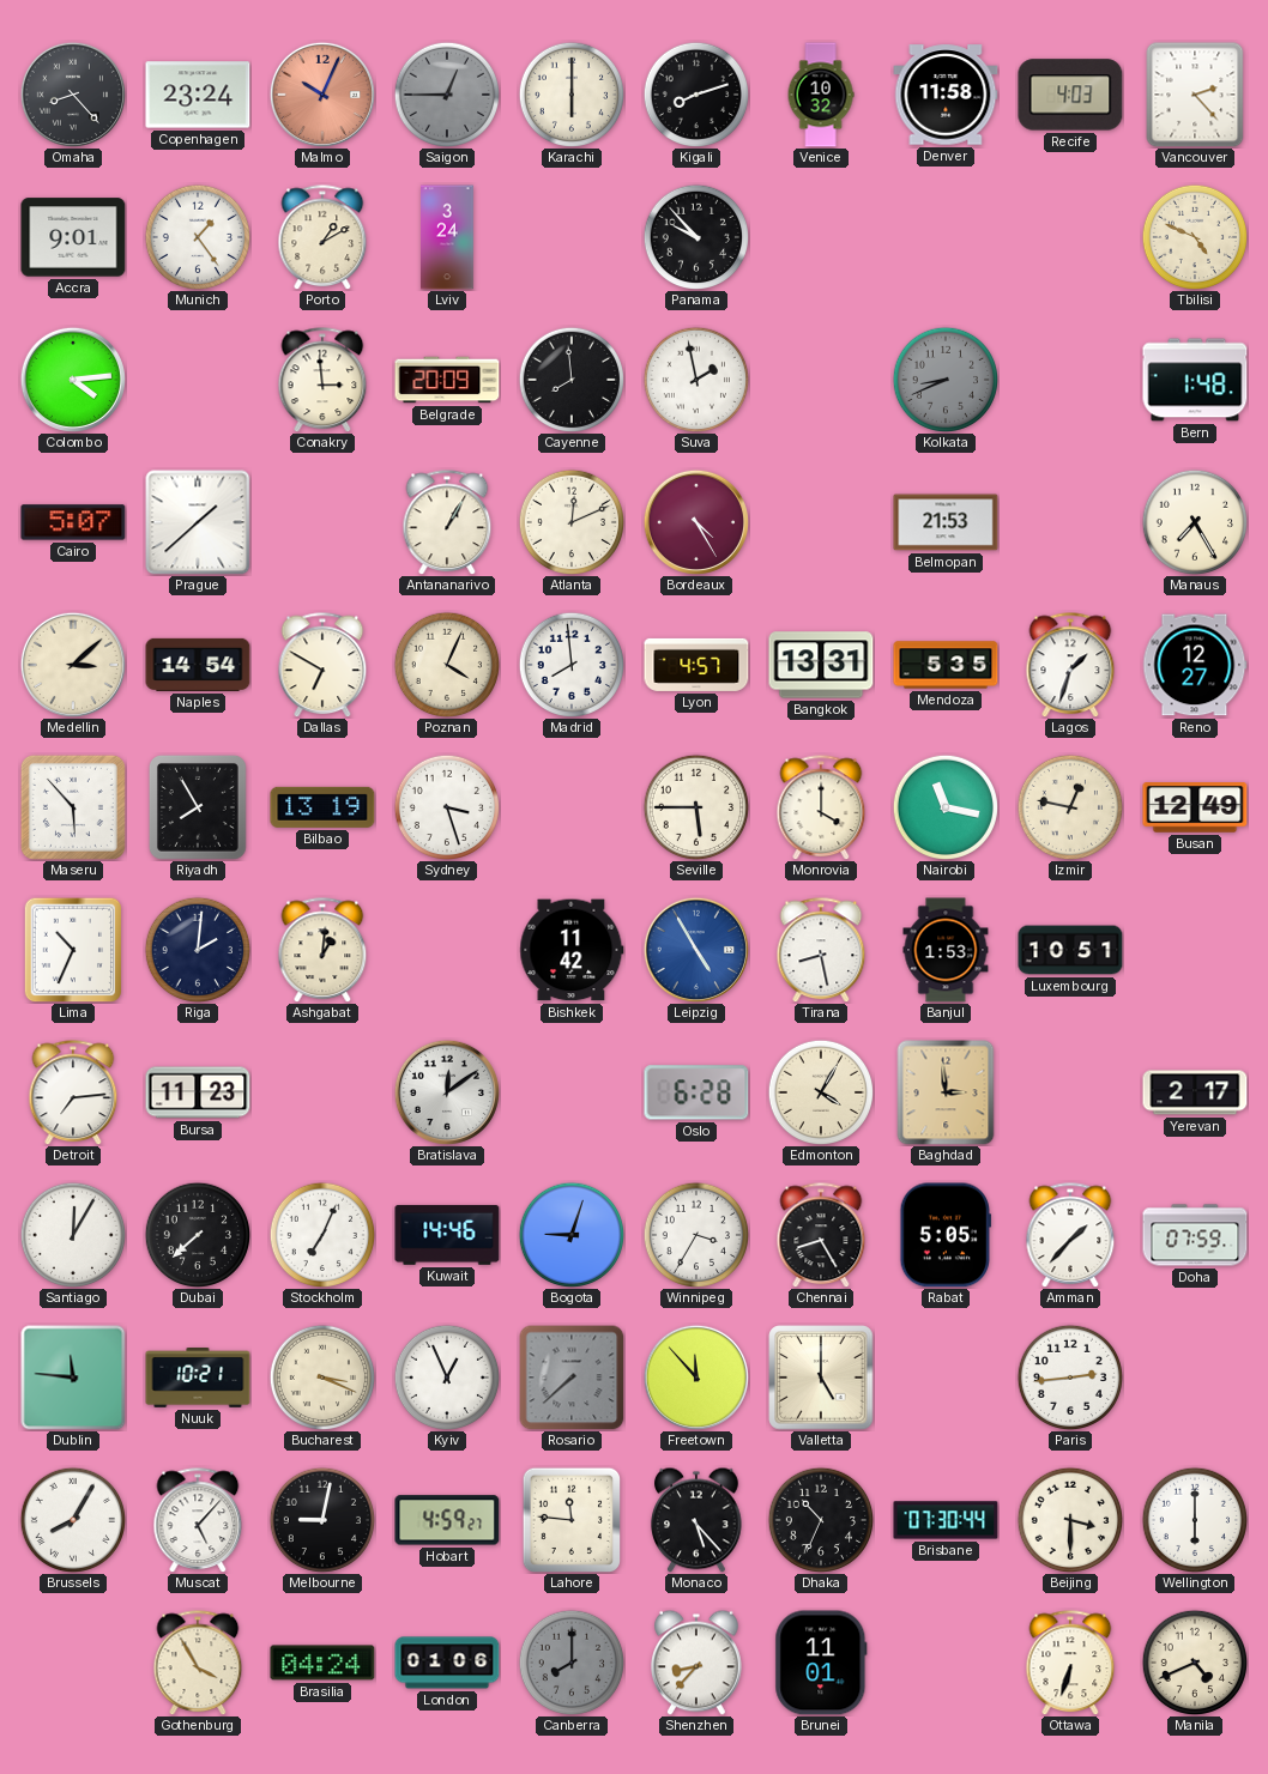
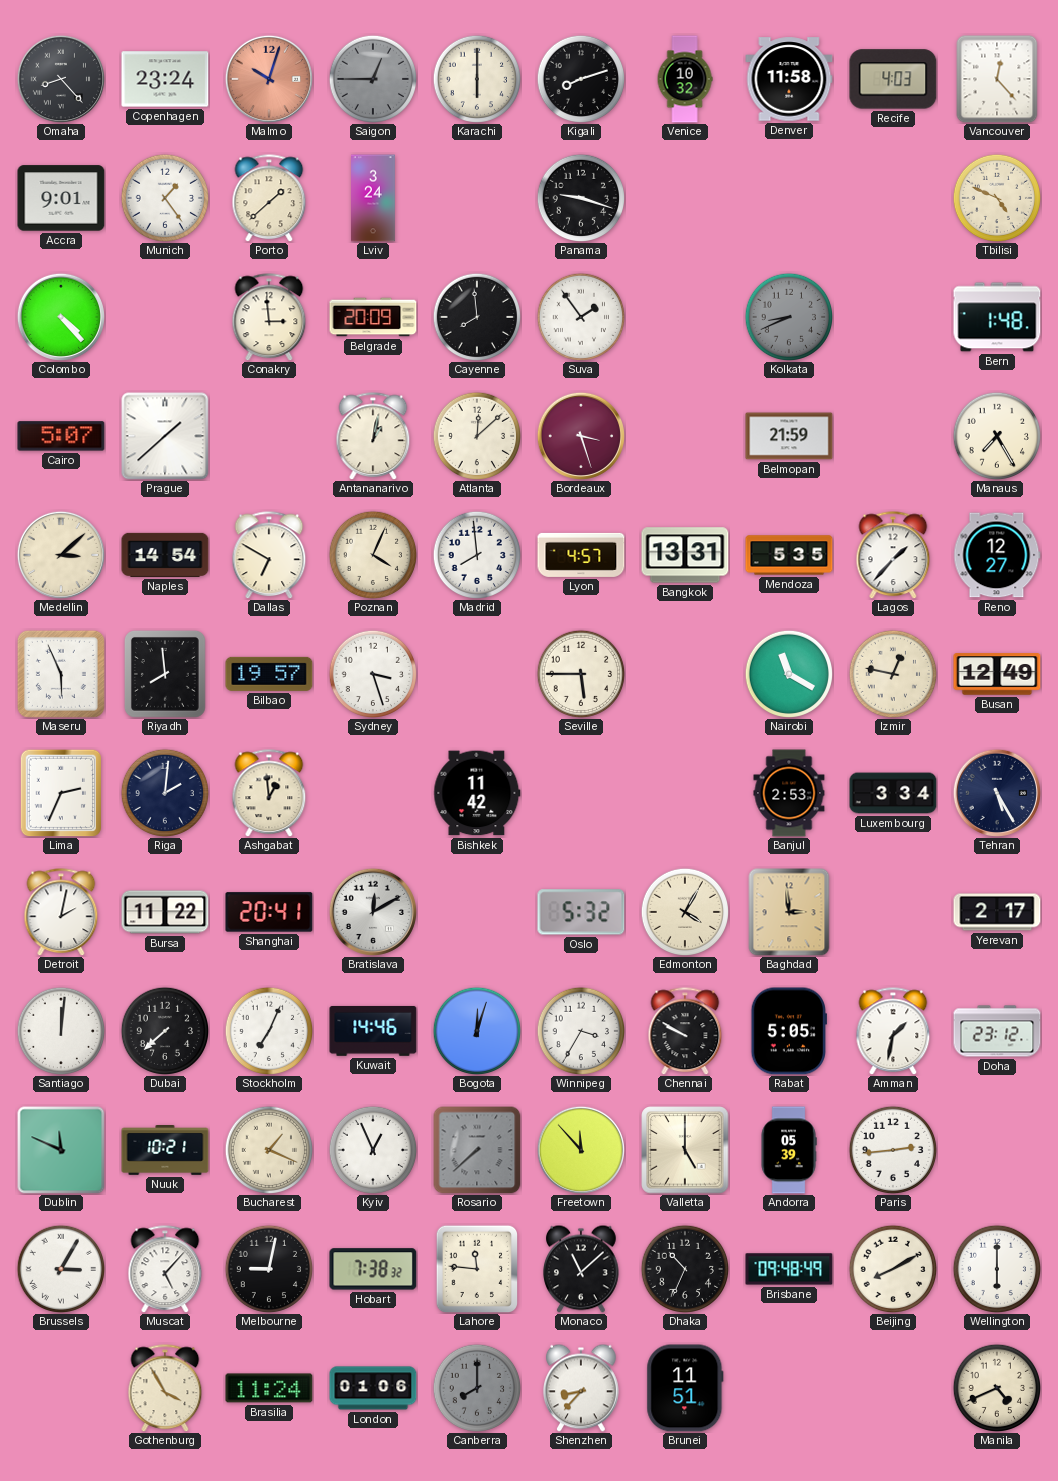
Malmo: 10:04 -> 10:03
Vancouver: 2:23 -> 12:23
Porto: 1:10 -> 1:38
Panama: 9:53 -> 9:18
Colombo: 4:14 -> 4:23
Suva: 1:58 -> 1:54
Antananarivo: 1:05 -> 1:02
Atlanta: 12:11 -> 12:08
Bordeaux: 4:25 -> 3:27
Belmopan: 21:53 -> 21:59
Lagos: 1:33 -> 1:37
Maseru: 5:53 -> 5:56
Riyadh: 7:55 -> 7:59
Bilbao: 13:19 -> 19:57
Monrovia: 4:00 -> none
Nairobi: 11:17 -> 11:20
Lima: 10:34 -> 2:34
Ashgabat: 1:01 -> 12:59
Leipzig: 4:55 -> none
Tirana: 8:28 -> none
Banjul: 1:53 -> 2:53
Luxembourg: 10:51 -> 3:34
Tehran: none -> 5:25
Detroit: 7:14 -> 2:02
Bursa: 11:23 -> 11:22
Shanghai: none -> 20:41
Bratislava: 12:09 -> 12:10
Oslo: 6:28 -> 5:32
Santiago: 12:05 -> 12:01
Bogota: 9:03 -> 12:03
Chennai: 8:25 -> 9:50
Amman: 1:37 -> 1:32
Doha: 07:59 -> 23:12
Dublin: 11:46 -> 11:49
Bucharest: 3:19 -> 1:19
Andorra: none -> 05:39
Brussels: 8:05 -> 3:05
Hobart: 4:59 -> 7:38
Monaco: 5:23 -> 11:08
Brisbane: 07:30 -> 09:48
Beijing: 3:30 -> 8:10
Brasilia: 04:24 -> 11:24
Brunei: 11:01 -> 11:51
Ottawa: 6:33 -> none
